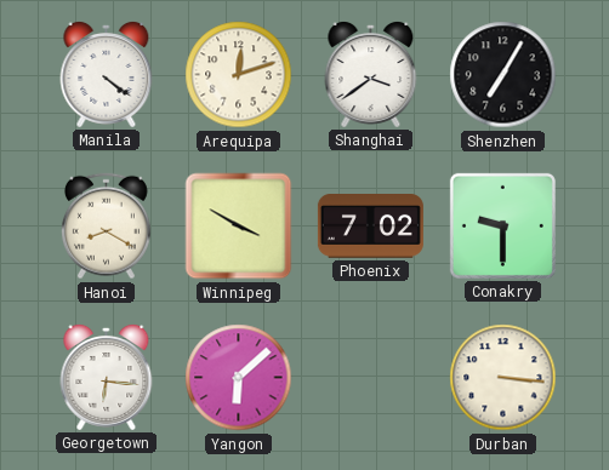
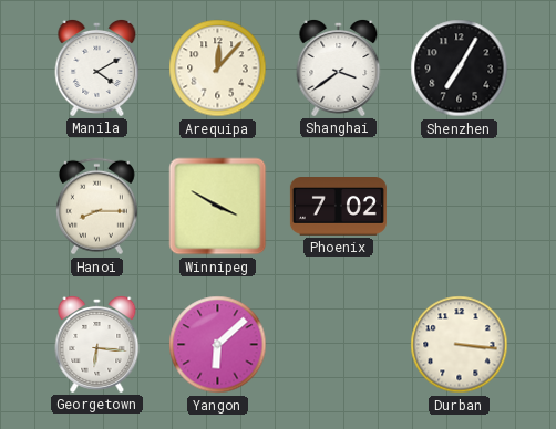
Manila: 4:21 -> 4:10
Arequipa: 12:12 -> 12:07
Hanoi: 8:20 -> 8:15
Conakry: 9:30 -> none
